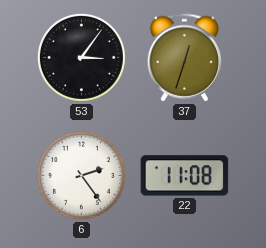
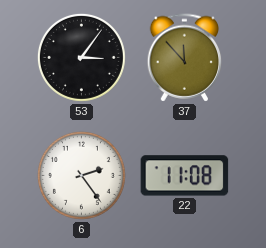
37: 12:33 -> 11:53
